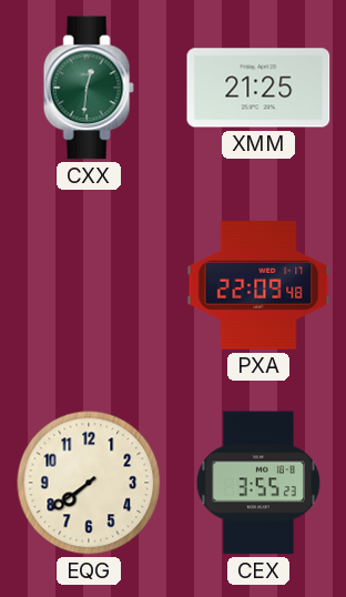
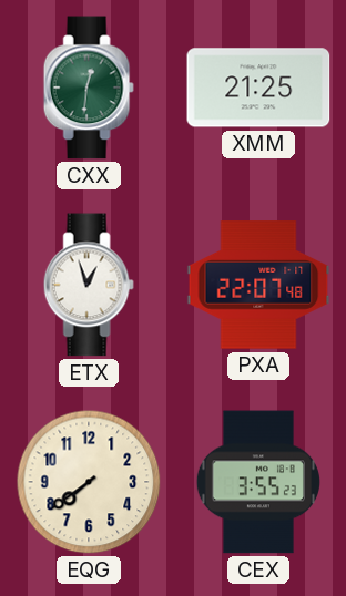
ETX: none -> 12:57
PXA: 22:09 -> 22:07
